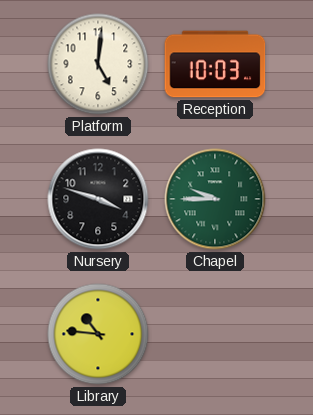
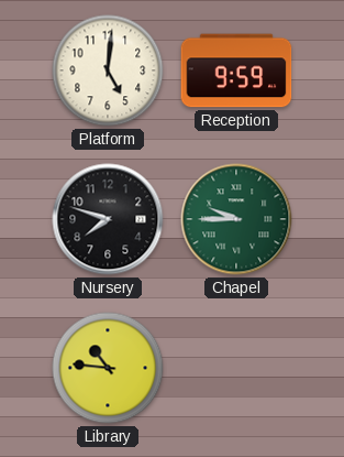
Reception: 10:03 -> 9:59
Nursery: 3:48 -> 7:48
